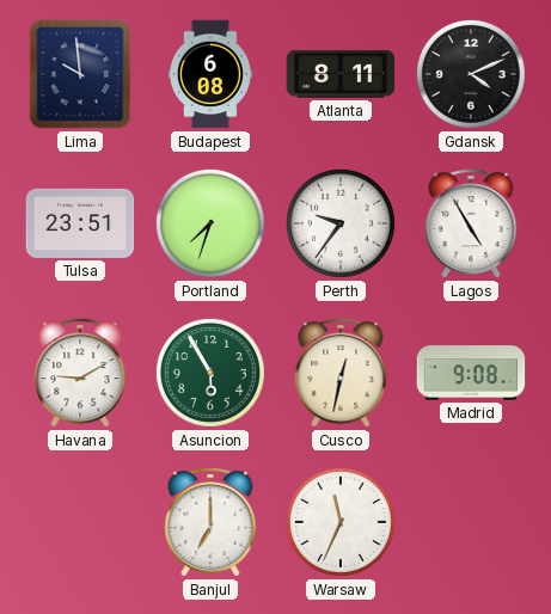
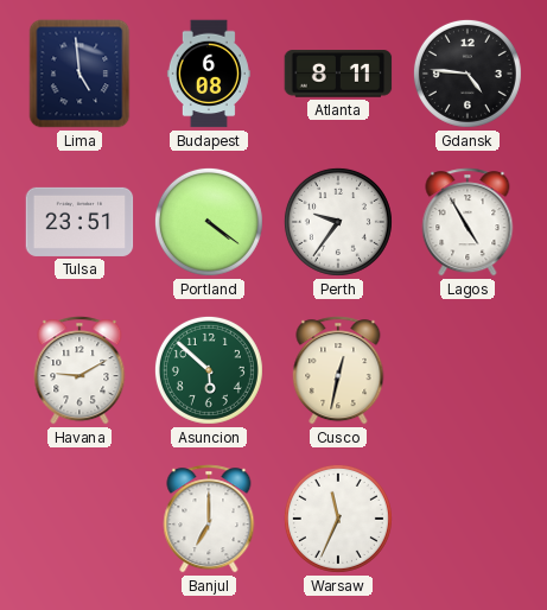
Lima: 9:59 -> 4:59
Gdansk: 4:11 -> 4:46
Portland: 7:33 -> 4:21
Asuncion: 5:55 -> 5:52
Madrid: 9:08 -> none
